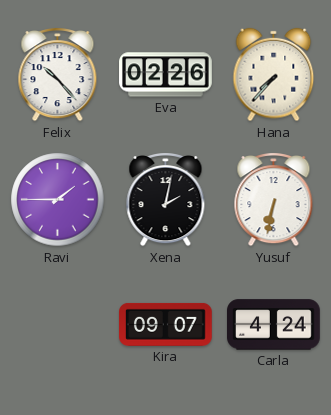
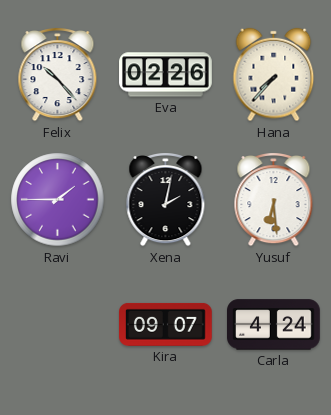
Yusuf: 6:32 -> 6:29
